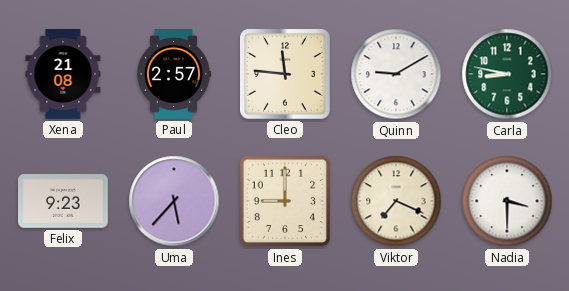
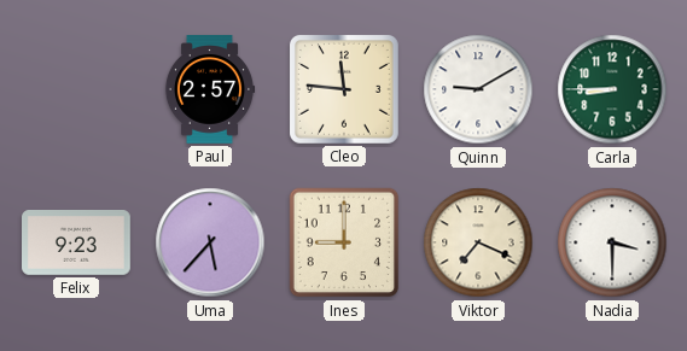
Xena: 21:08 -> none
Carla: 8:47 -> 8:45
